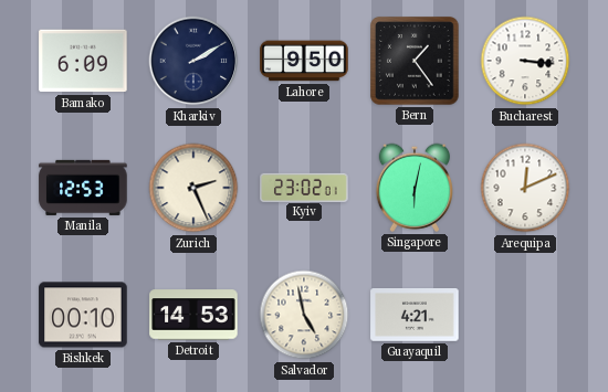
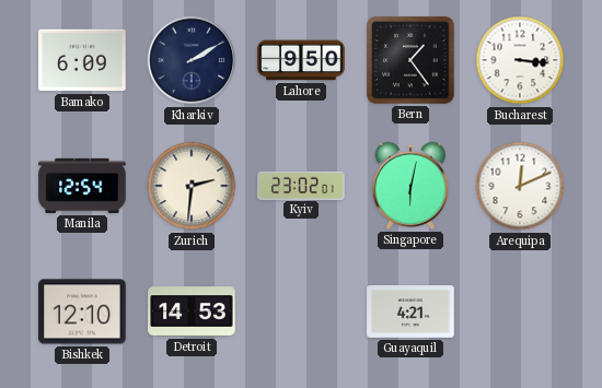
Manila: 12:53 -> 12:54
Zurich: 2:26 -> 2:31
Bishkek: 00:10 -> 12:10
Salvador: 4:58 -> none
